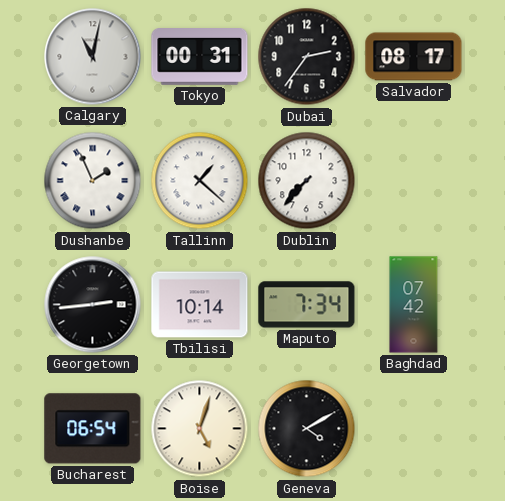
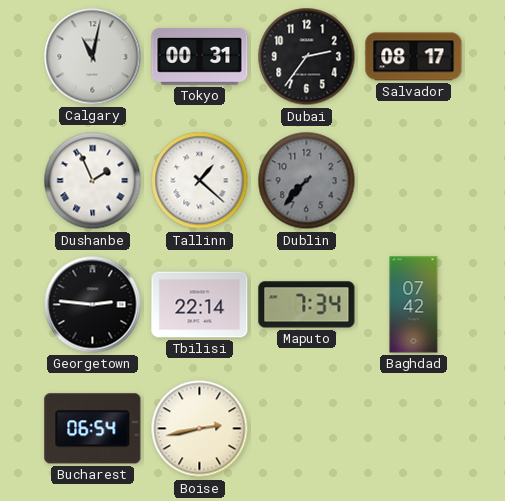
Dublin dial: white -> grey
Georgetown: 2:44 -> 2:46
Tbilisi: 10:14 -> 22:14
Boise: 5:03 -> 2:43
Geneva: 4:10 -> none
